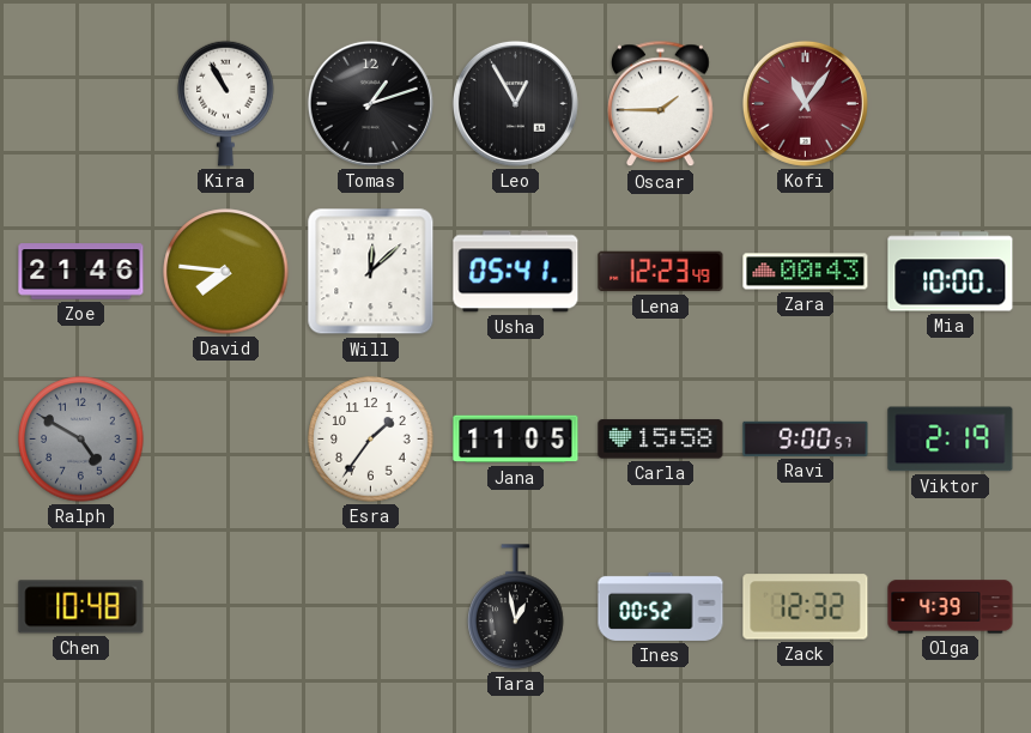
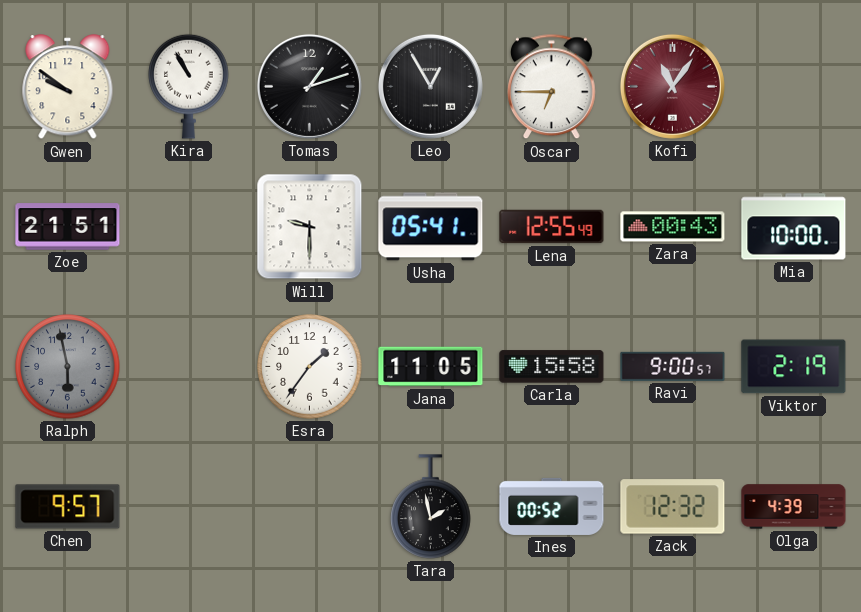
Gwen: none -> 9:51
Oscar: 1:45 -> 6:45
Zoe: 21:46 -> 21:51
David: 7:46 -> none
Will: 12:08 -> 9:30
Lena: 12:23 -> 12:55
Ralph: 4:50 -> 5:58
Chen: 10:48 -> 9:57
Tara: 12:58 -> 1:58
